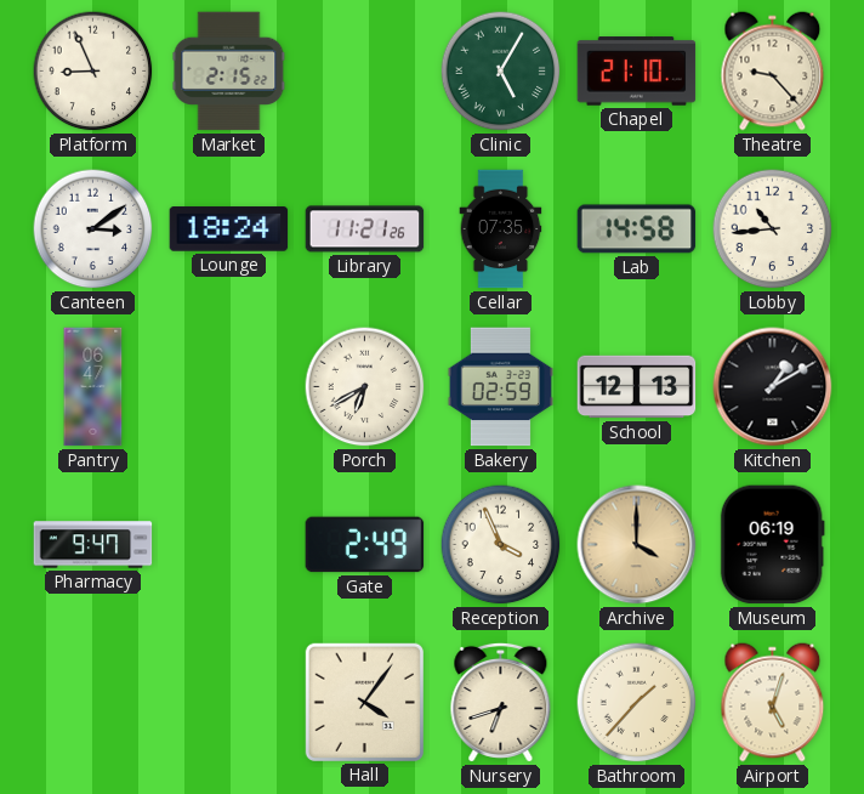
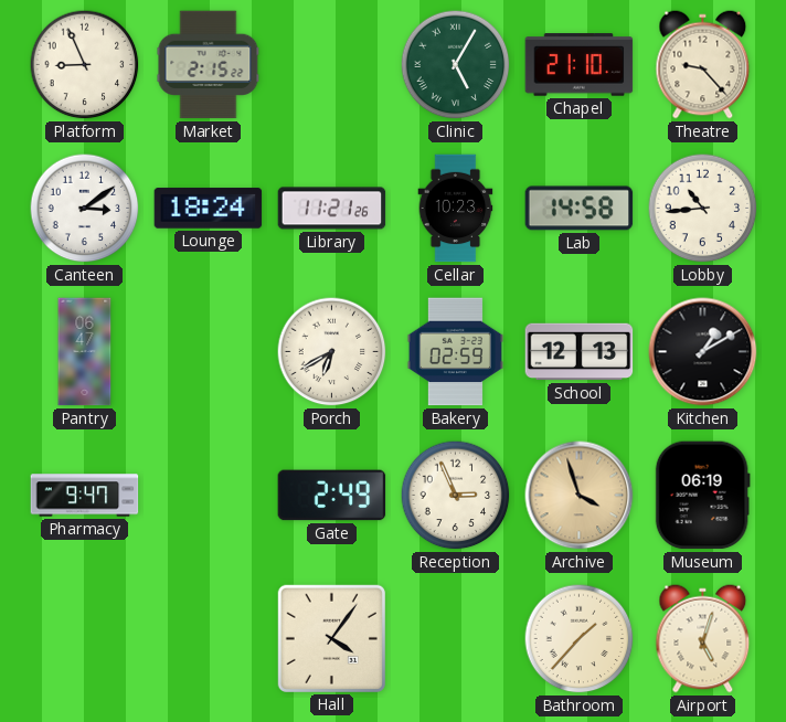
Cellar: 07:35 -> 10:23
Reception: 3:56 -> 2:56
Archive: 4:00 -> 3:57
Nursery: 6:42 -> none
